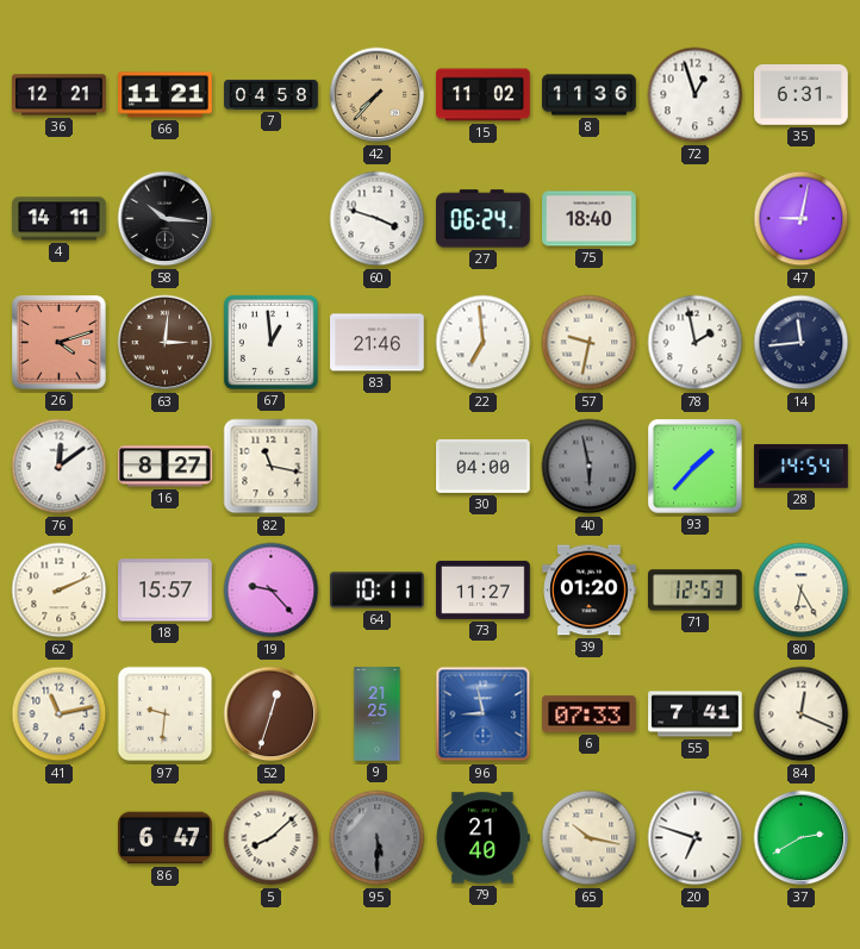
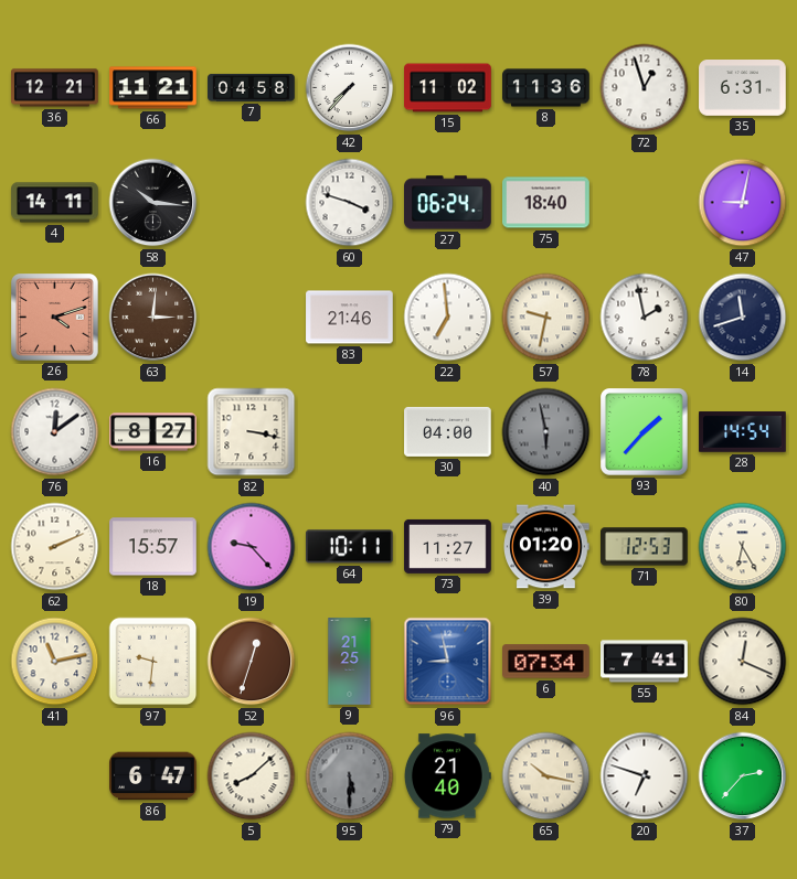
42 dial: champagne -> white
67: 12:59 -> none
14: 11:44 -> 11:42
82: 11:17 -> 3:17
6: 07:33 -> 07:34
37: 2:40 -> 2:37
